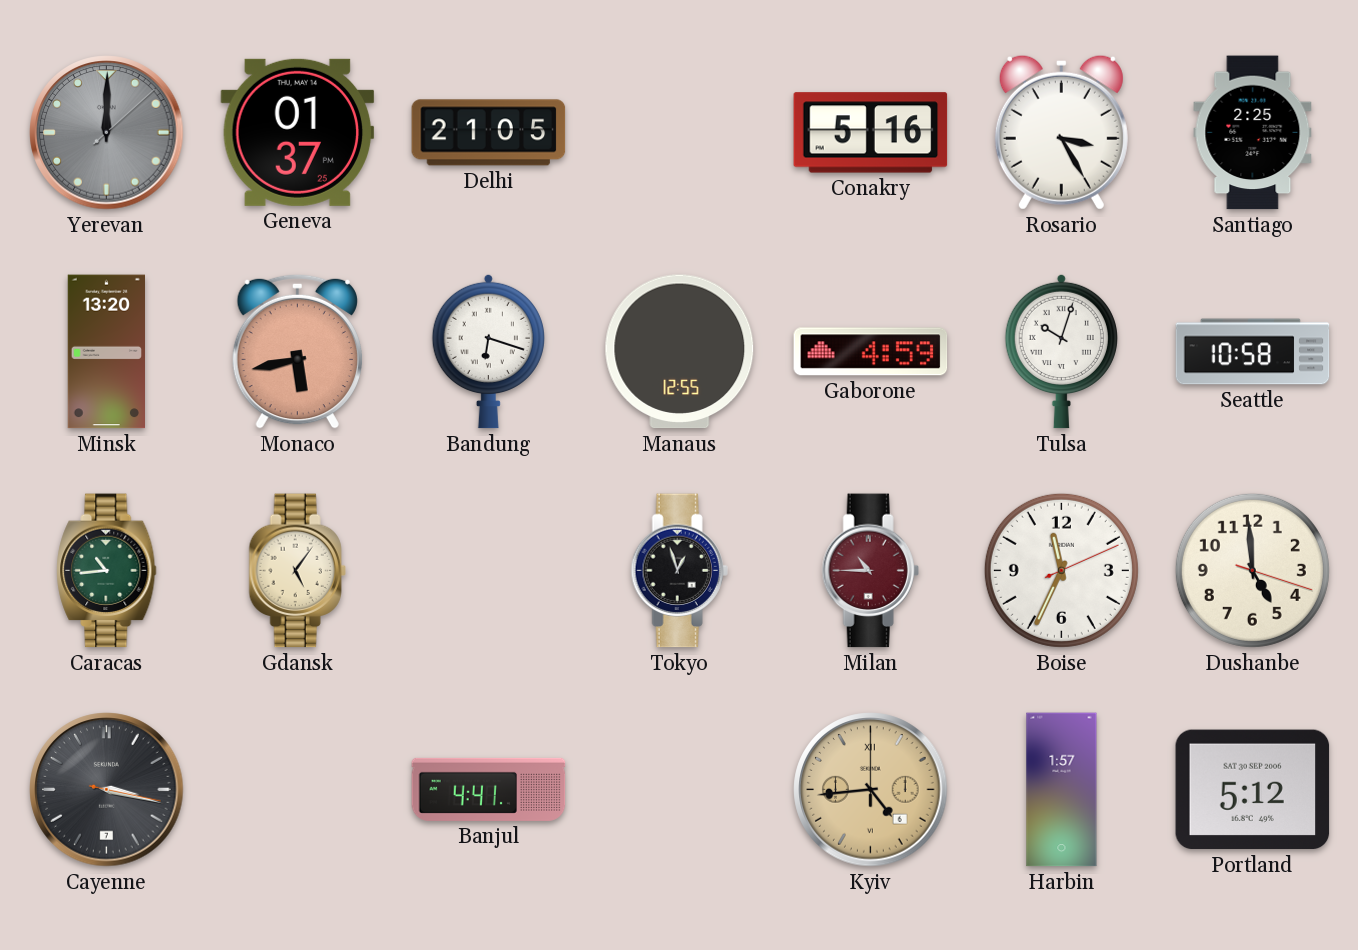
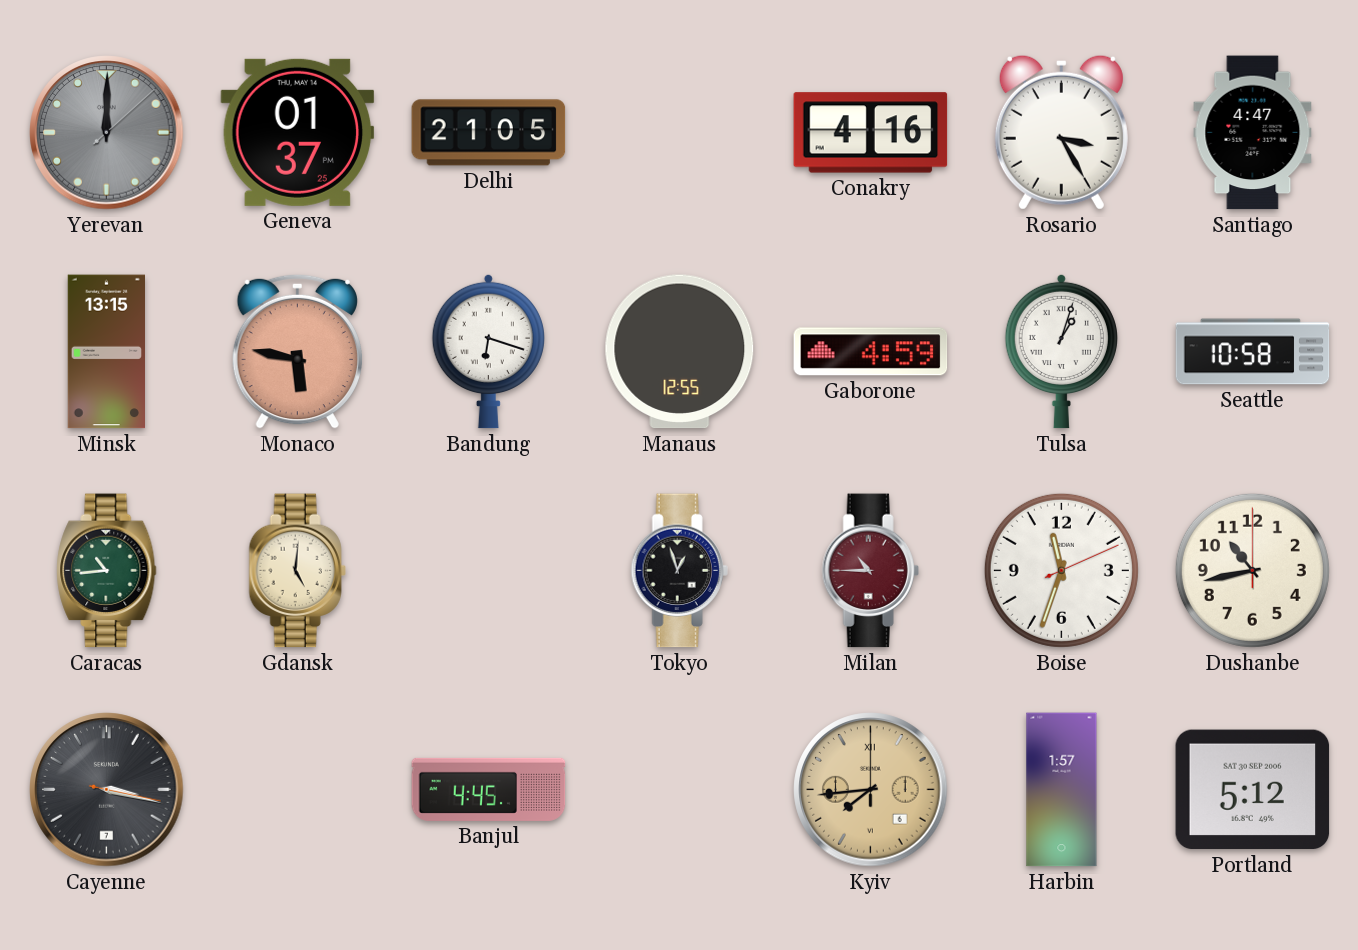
Conakry: 5:16 -> 4:16
Santiago: 2:25 -> 4:47
Minsk: 13:20 -> 13:15
Monaco: 5:43 -> 5:47
Tulsa: 10:03 -> 1:03
Gdansk: 5:06 -> 5:01
Boise: 11:34 -> 11:33
Dushanbe: 4:59 -> 10:43
Banjul: 4:41 -> 4:45
Kyiv: 4:44 -> 7:44
